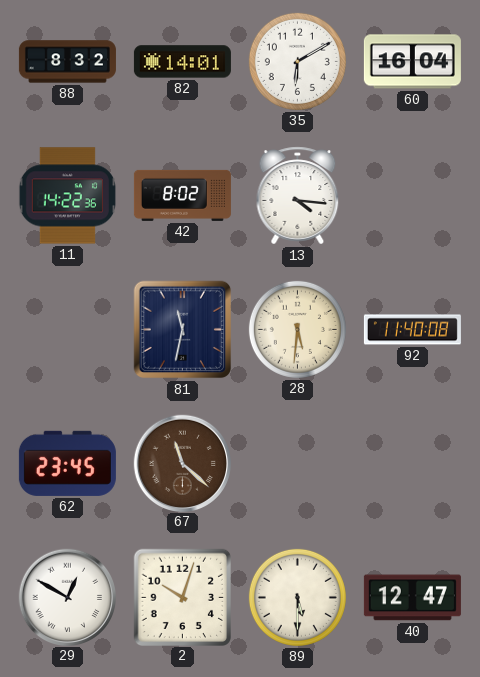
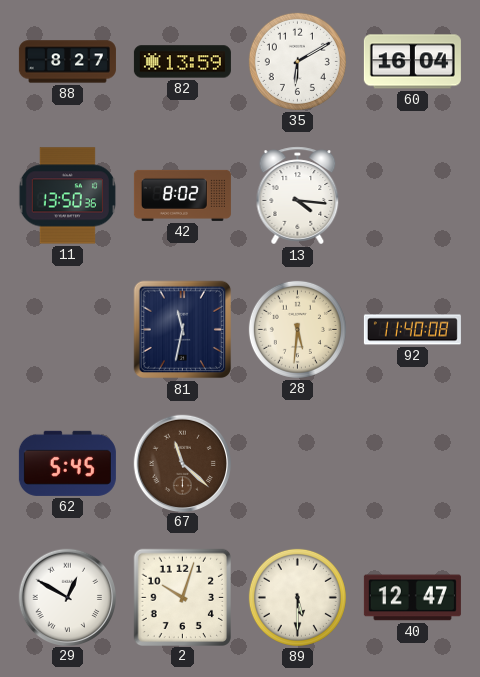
88: 8:32 -> 8:27
82: 14:01 -> 13:59
11: 14:22 -> 13:50
62: 23:45 -> 5:45
